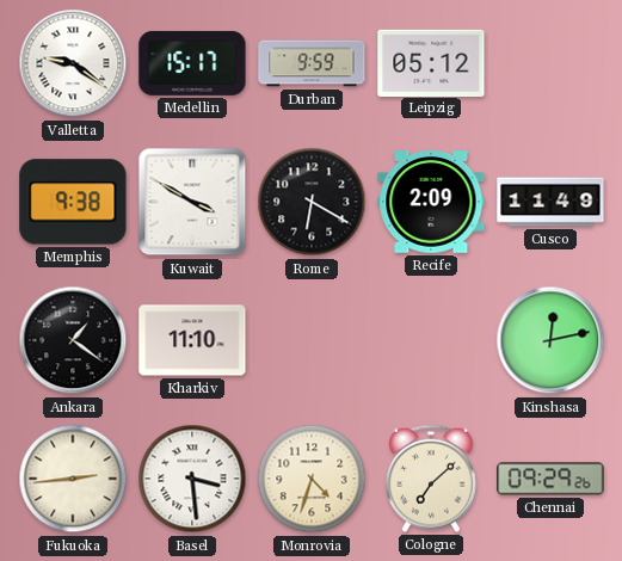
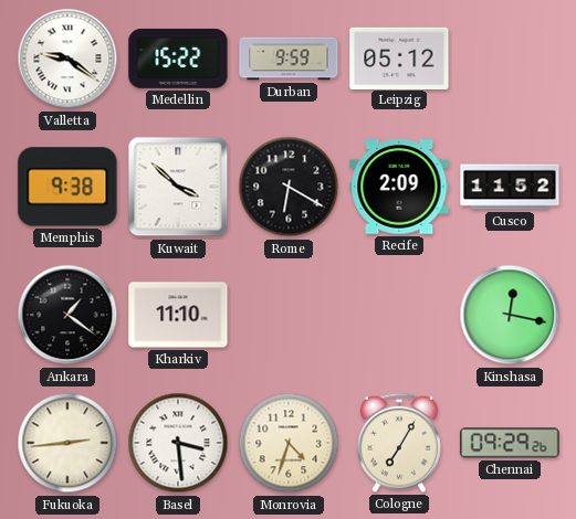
Medellin: 15:17 -> 15:22
Kuwait: 3:50 -> 3:52
Cusco: 11:49 -> 11:52
Kinshasa: 12:13 -> 12:17
Cologne: 7:08 -> 7:05
